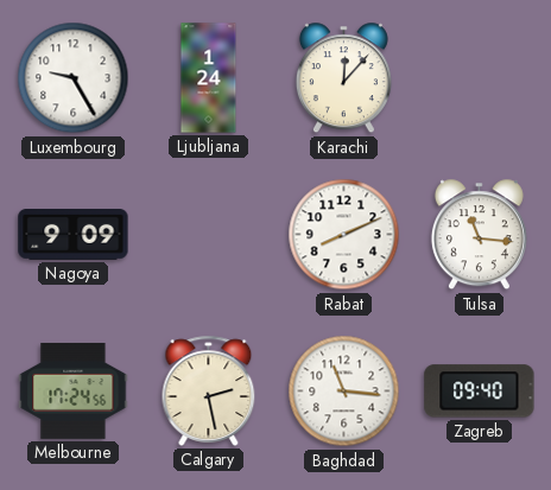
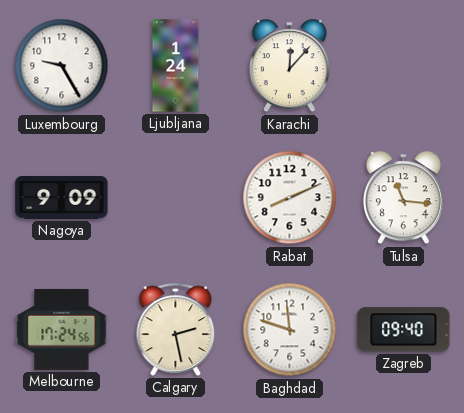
Baghdad: 11:16 -> 11:48
